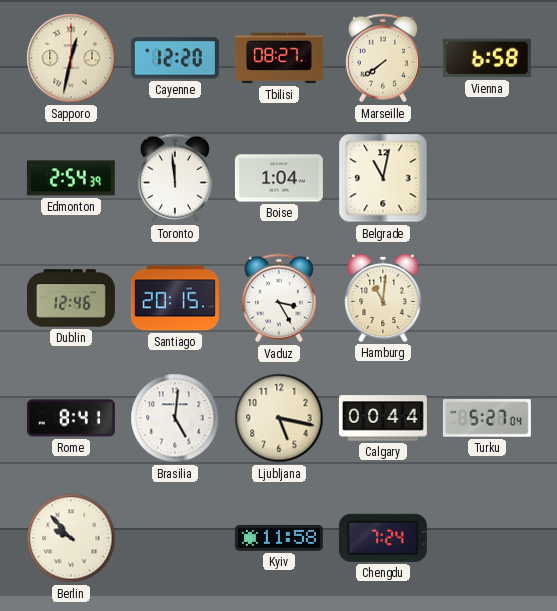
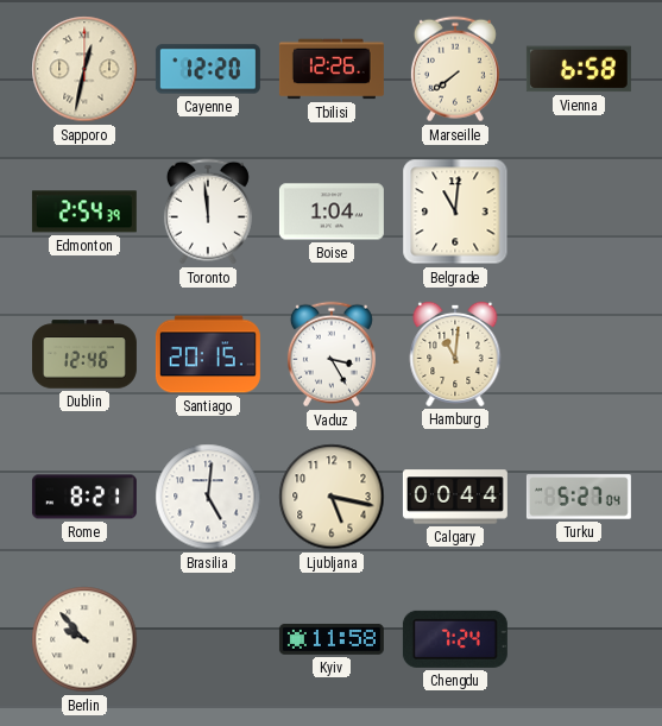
Tbilisi: 08:27 -> 12:26
Belgrade: 11:02 -> 11:01
Rome: 8:41 -> 8:21
